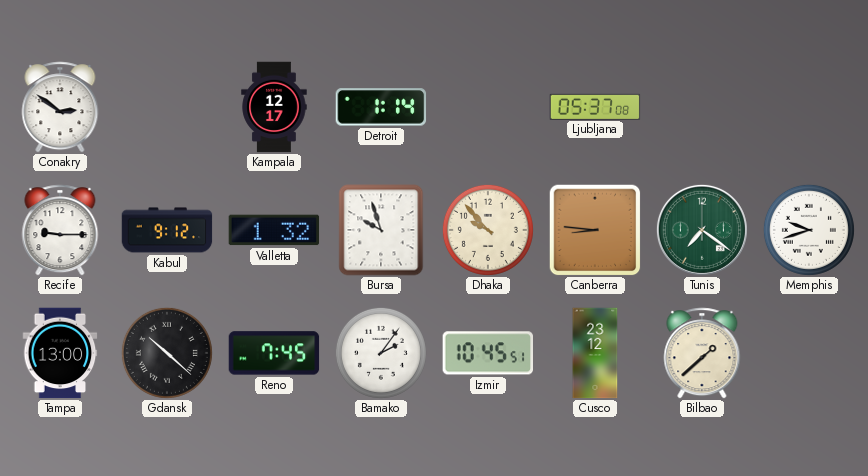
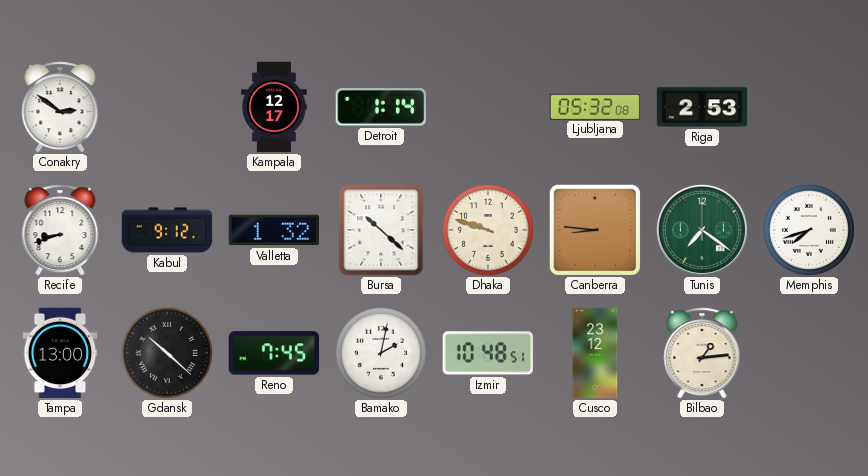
Ljubljana: 05:37 -> 05:32
Riga: none -> 2:53
Recife: 9:15 -> 8:42
Bursa: 9:57 -> 10:22
Dhaka: 9:53 -> 9:48
Memphis: 9:42 -> 7:42
Bamako: 2:06 -> 2:02
Izmir: 10:45 -> 10:48
Bilbao: 1:38 -> 1:14
